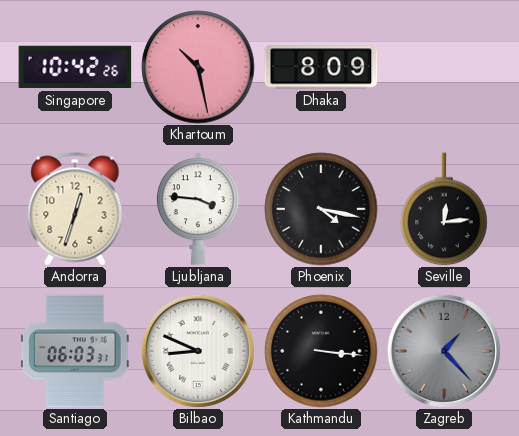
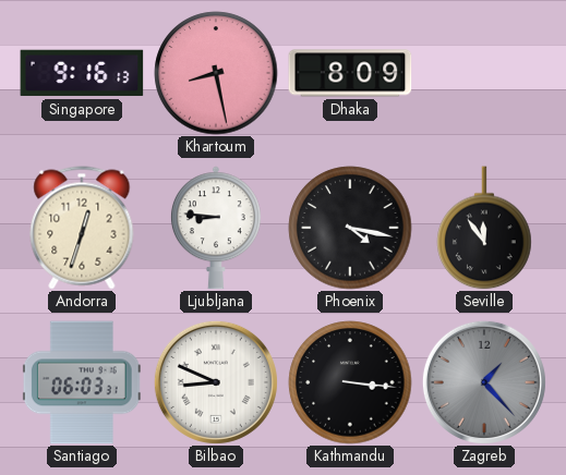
Singapore: 10:42 -> 9:16
Khartoum: 10:28 -> 8:28
Ljubljana: 3:46 -> 8:46
Seville: 12:14 -> 11:54
